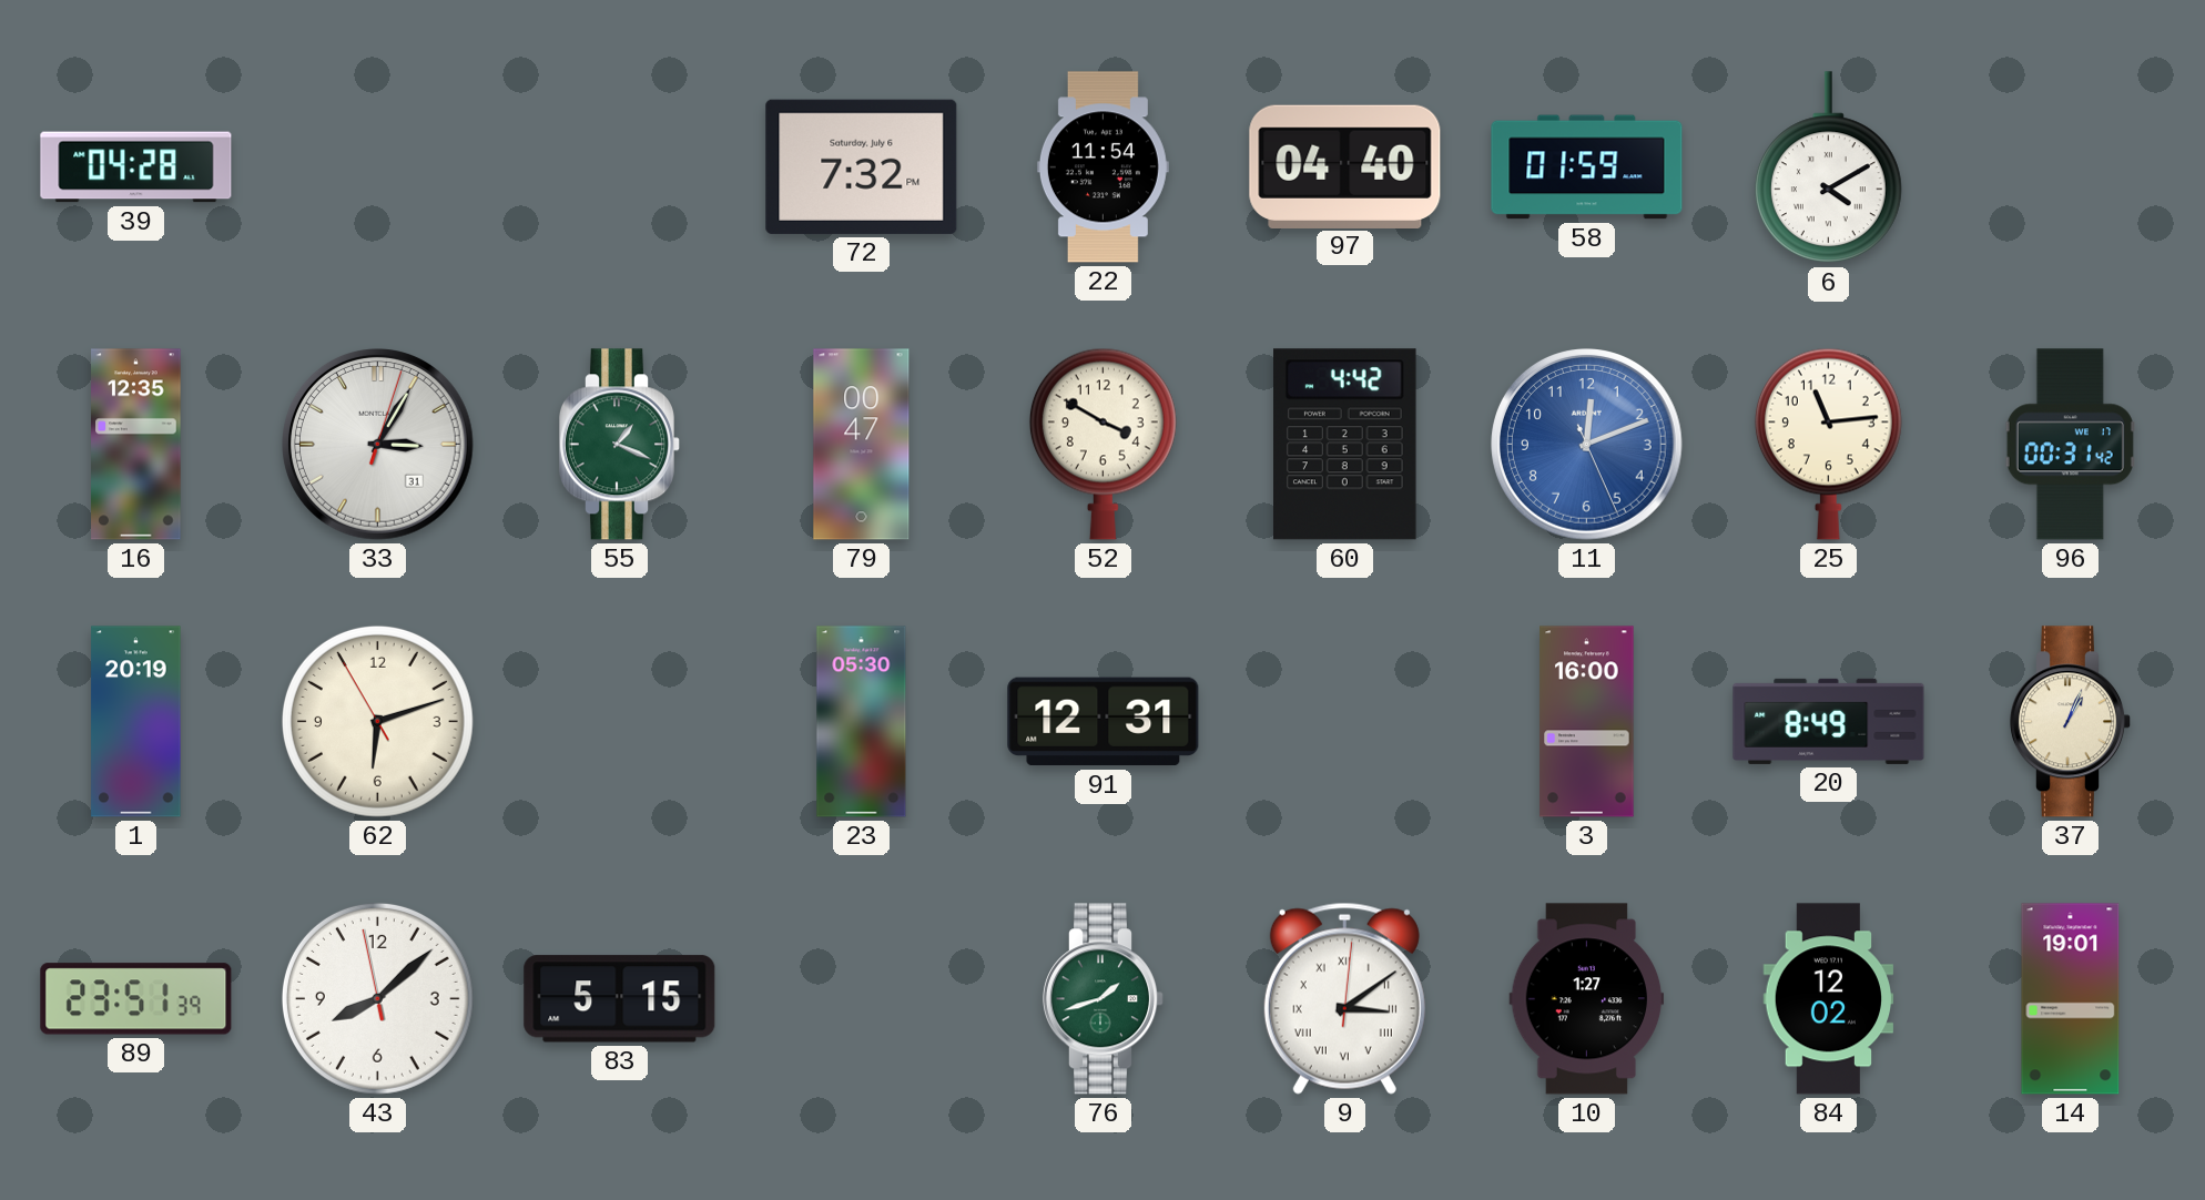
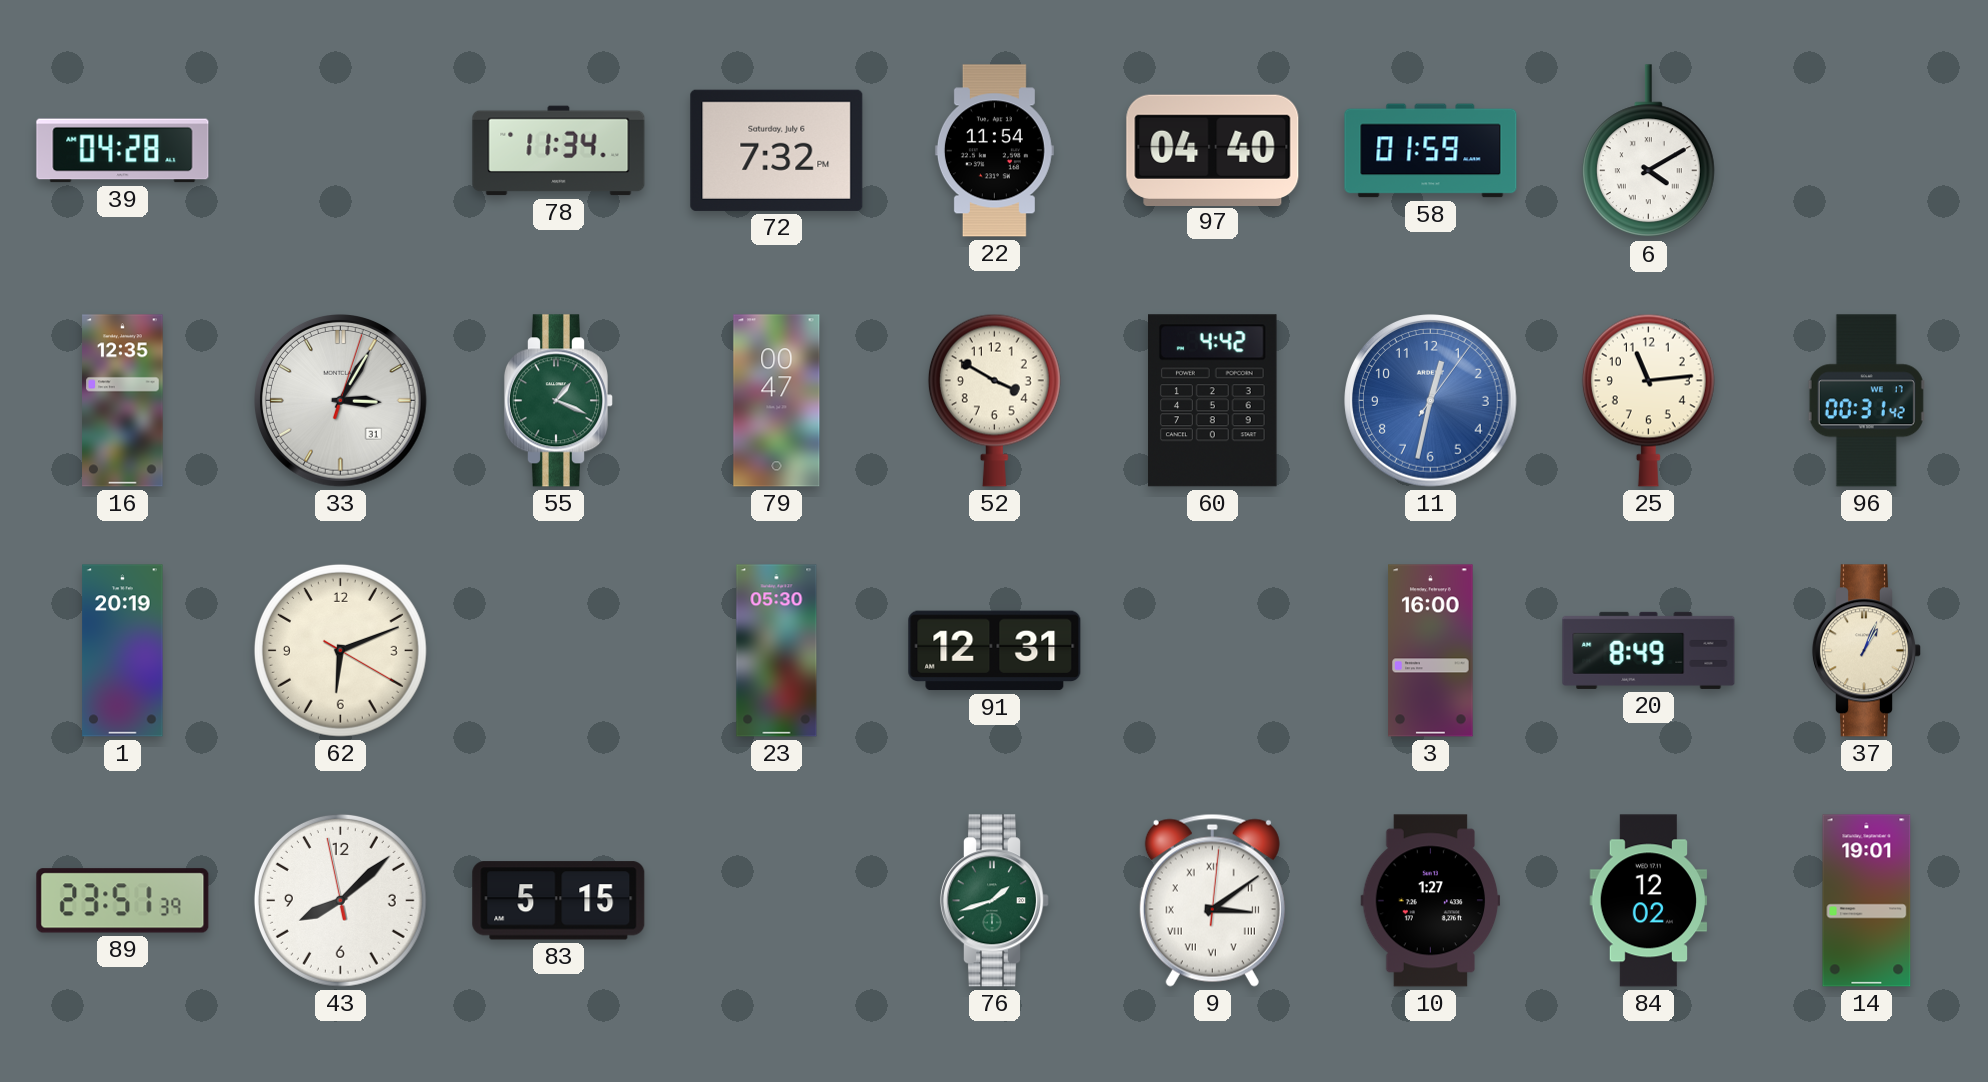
78: none -> 11:34
11: 12:11 -> 12:32
62: 6:11:55 -> 6:11:20
